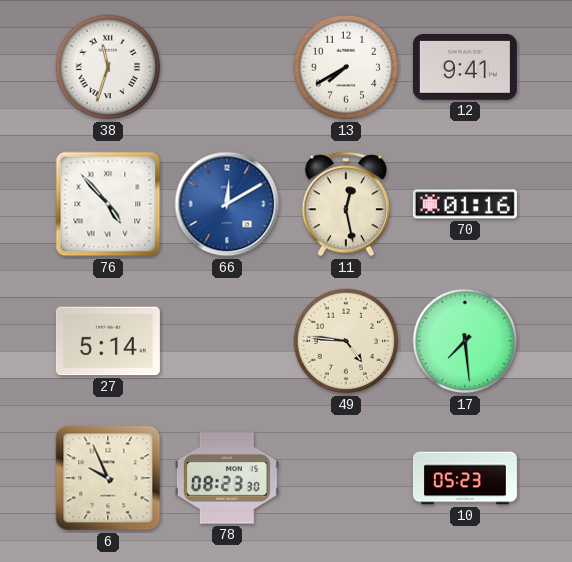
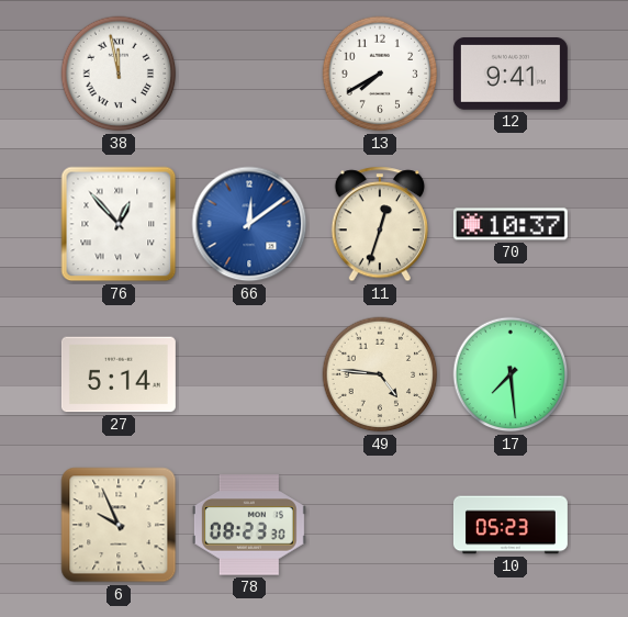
38: 11:33 -> 11:58
76: 4:53 -> 12:53
66: 12:10 -> 12:09
11: 12:28 -> 12:33
70: 01:16 -> 10:37
